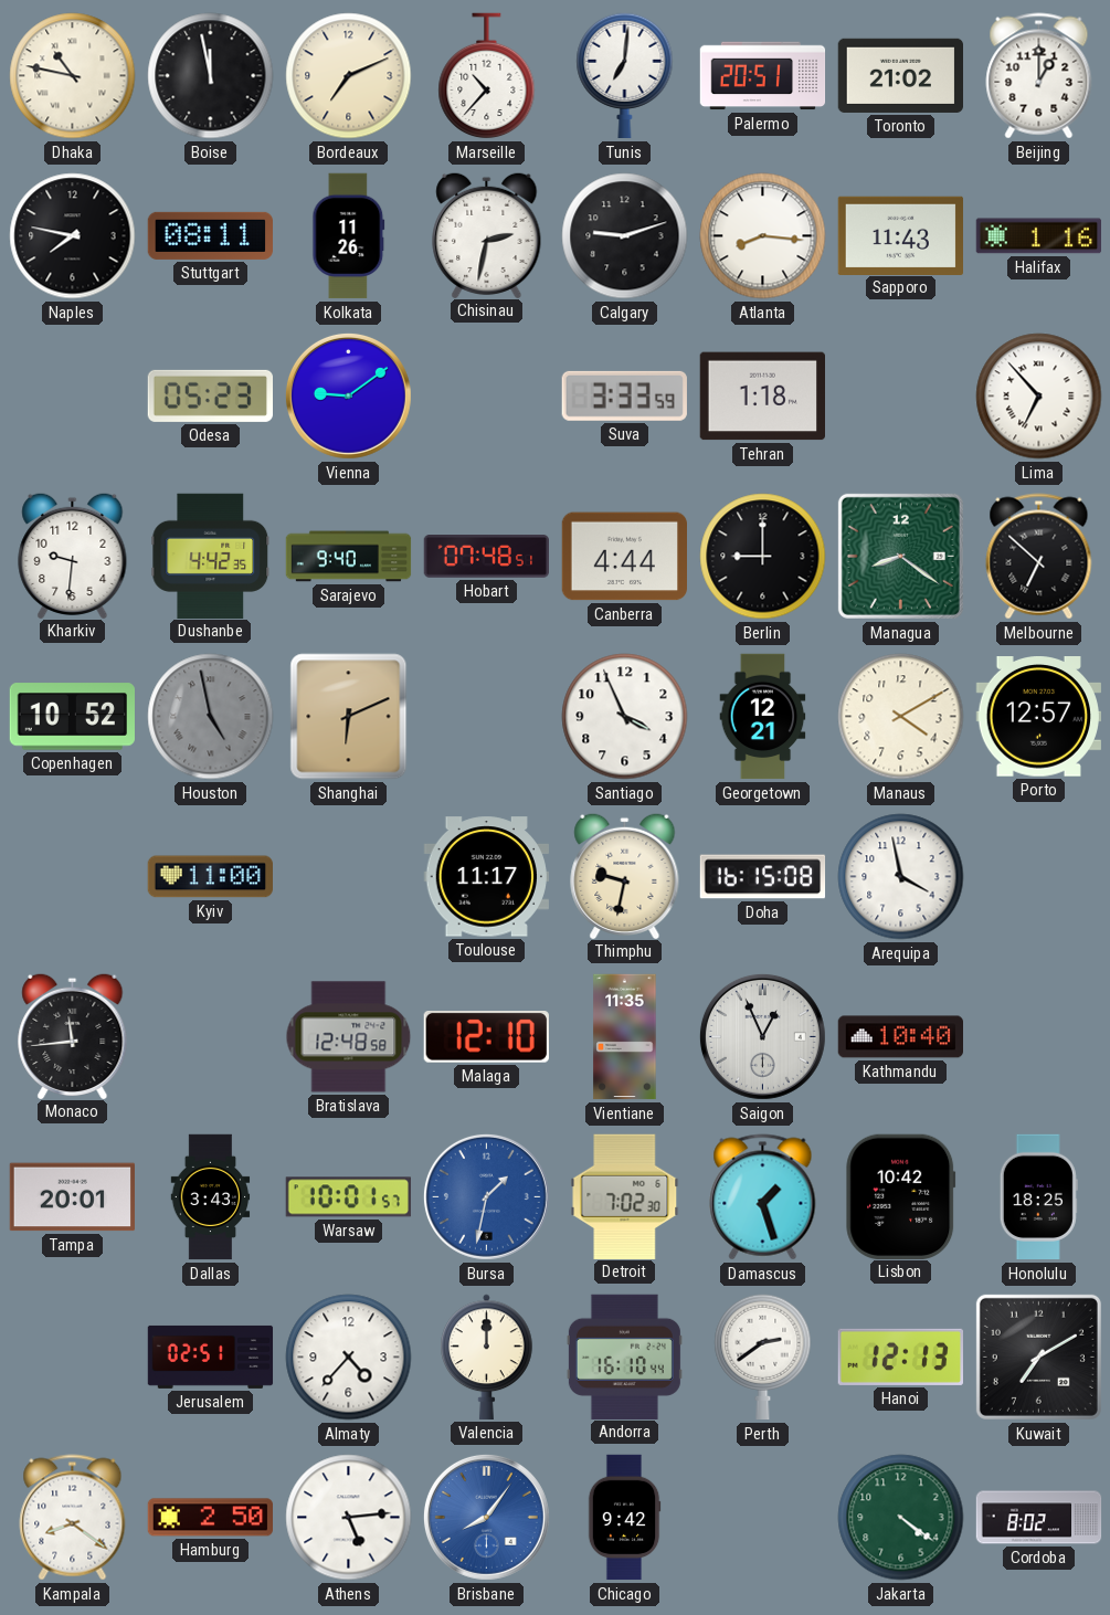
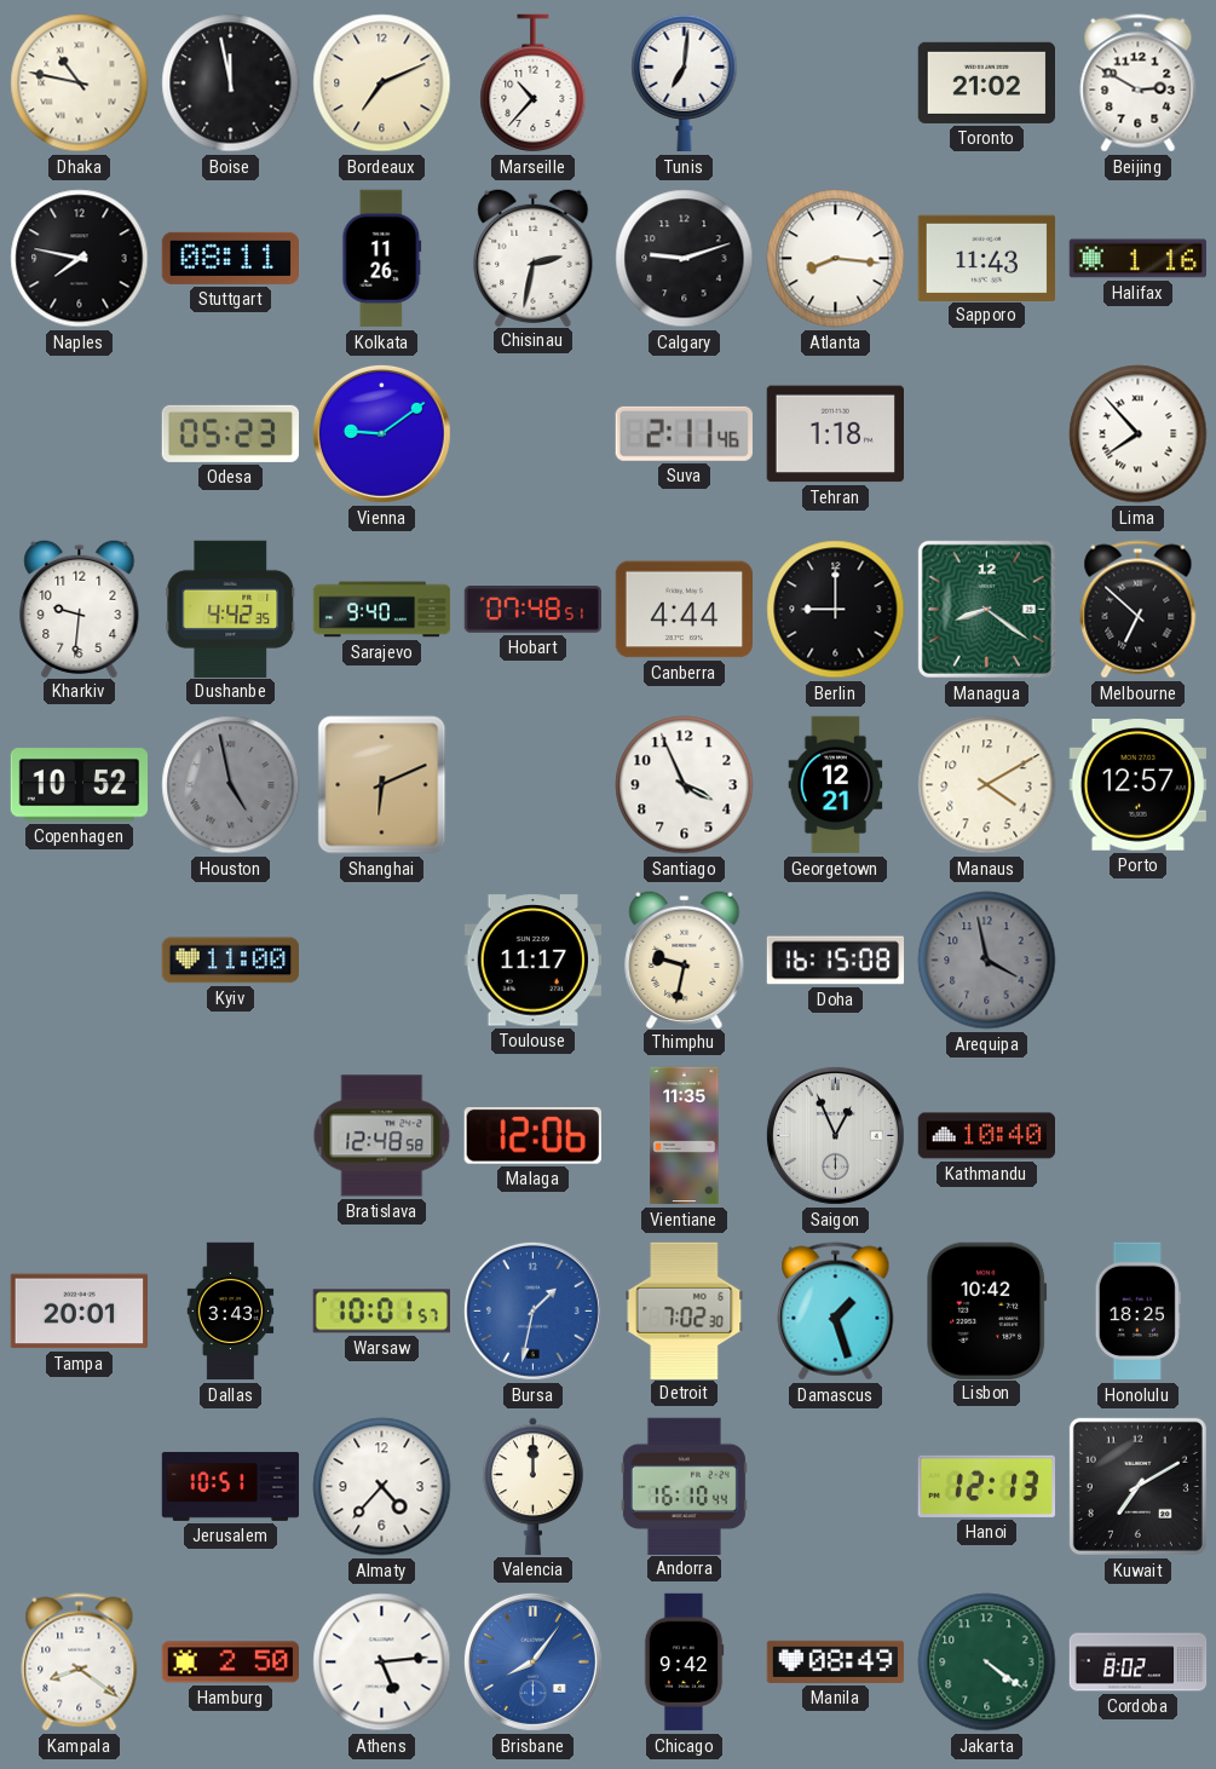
Palermo: 20:51 -> none
Beijing: 1:00 -> 2:50
Suva: 3:33 -> 2:11
Lima: 6:53 -> 7:53
Arequipa dial: white -> grey
Monaco: 11:44 -> none
Malaga: 12:10 -> 12:06
Jerusalem: 02:51 -> 10:51
Perth: 2:39 -> none
Manila: none -> 08:49
